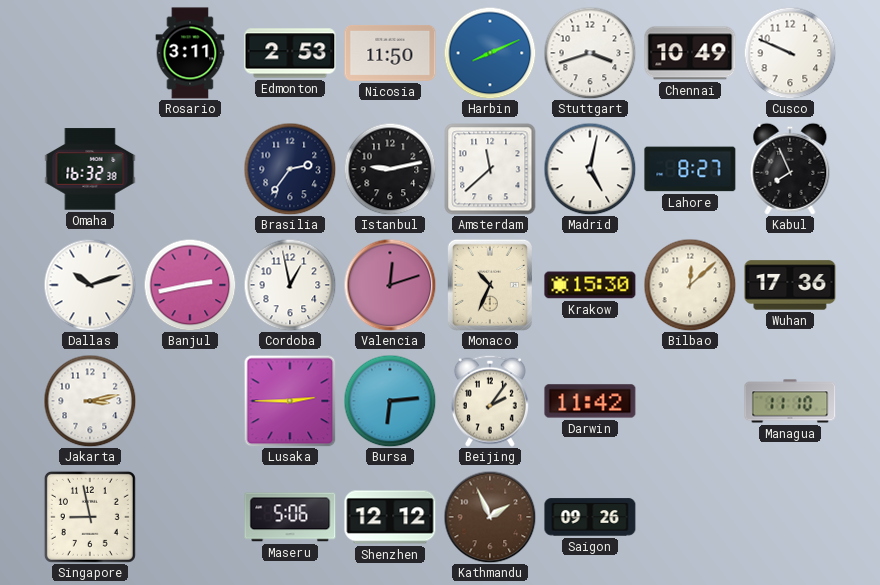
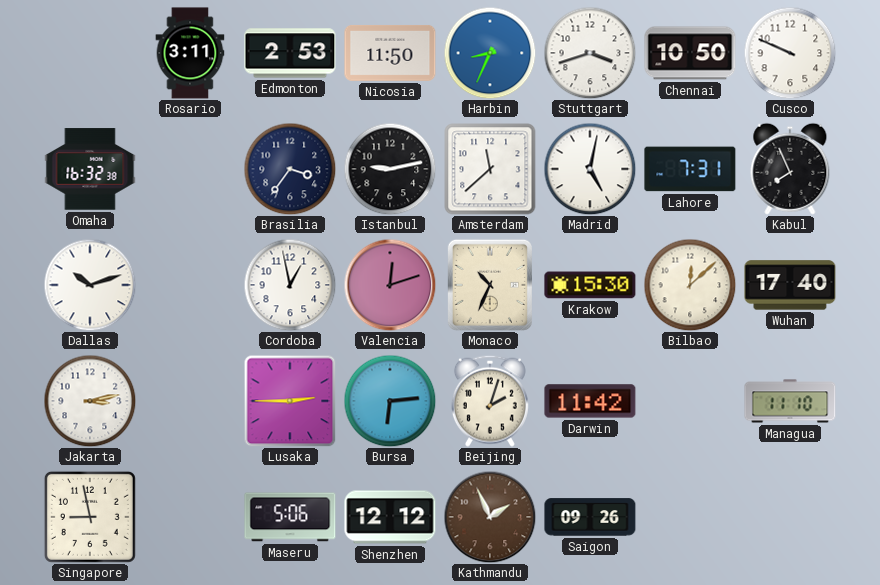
Harbin: 8:11 -> 8:34
Chennai: 10:49 -> 10:50
Brasilia: 2:36 -> 3:36
Lahore: 8:27 -> 7:31
Banjul: 2:43 -> none
Wuhan: 17:36 -> 17:40
Beijing: 2:06 -> 2:03
